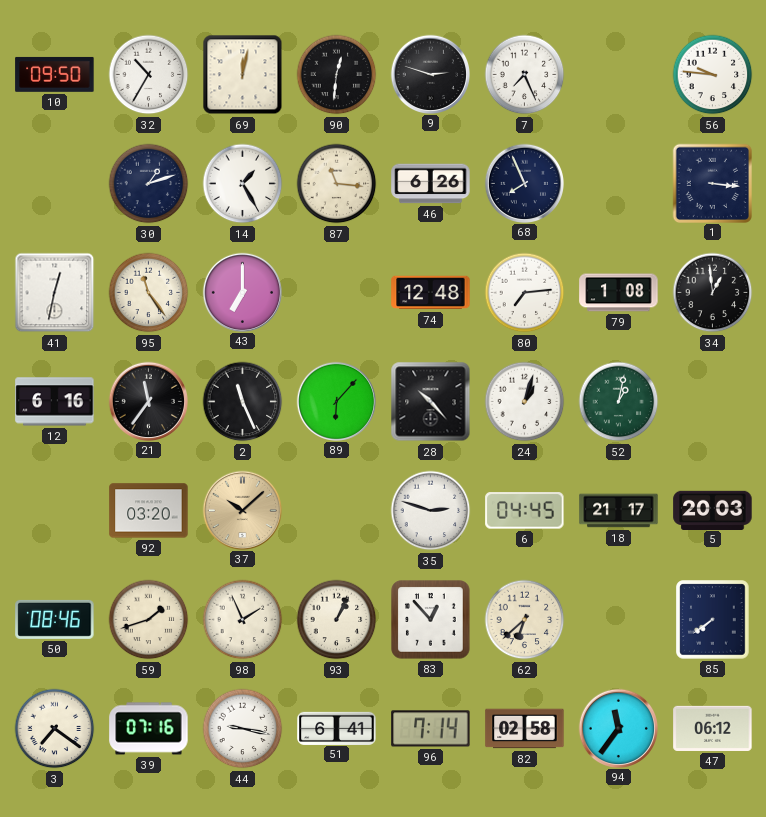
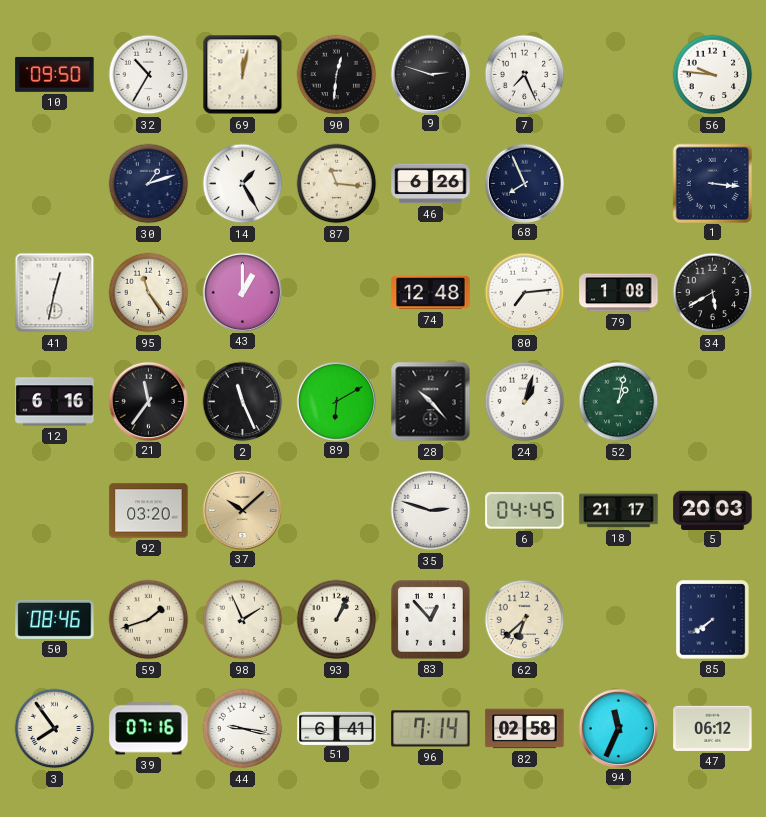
43: 7:00 -> 1:00
34: 12:59 -> 5:40
89: 6:07 -> 6:10
3: 7:21 -> 7:54
94: 11:36 -> 11:34
